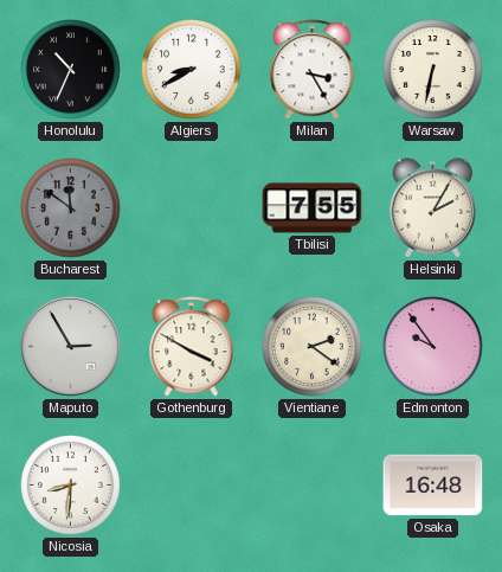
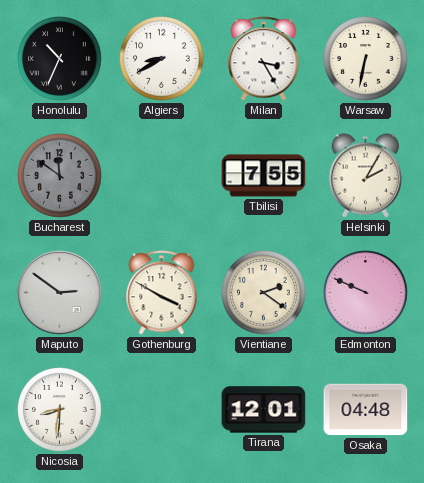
Maputo: 2:55 -> 2:51
Edmonton: 9:54 -> 9:49
Tirana: none -> 12:01
Osaka: 16:48 -> 04:48
